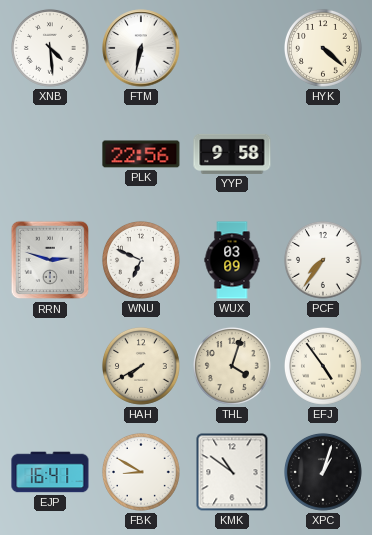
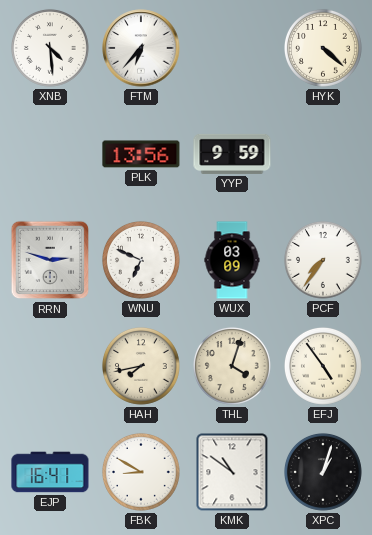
FTM: 6:32 -> 6:37
PLK: 22:56 -> 13:56
YYP: 9:58 -> 9:59
HAH: 7:40 -> 7:43
